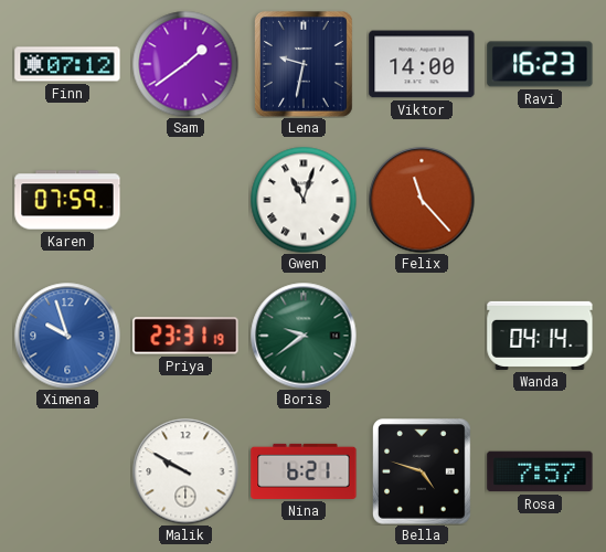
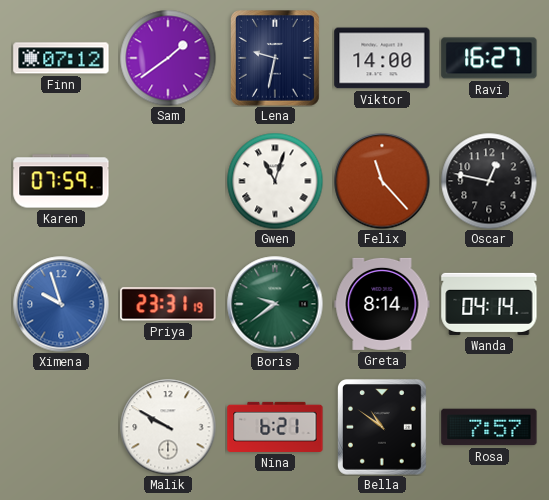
Ravi: 16:23 -> 16:27
Oscar: none -> 12:47
Greta: none -> 8:14
Bella: 4:48 -> 10:51
